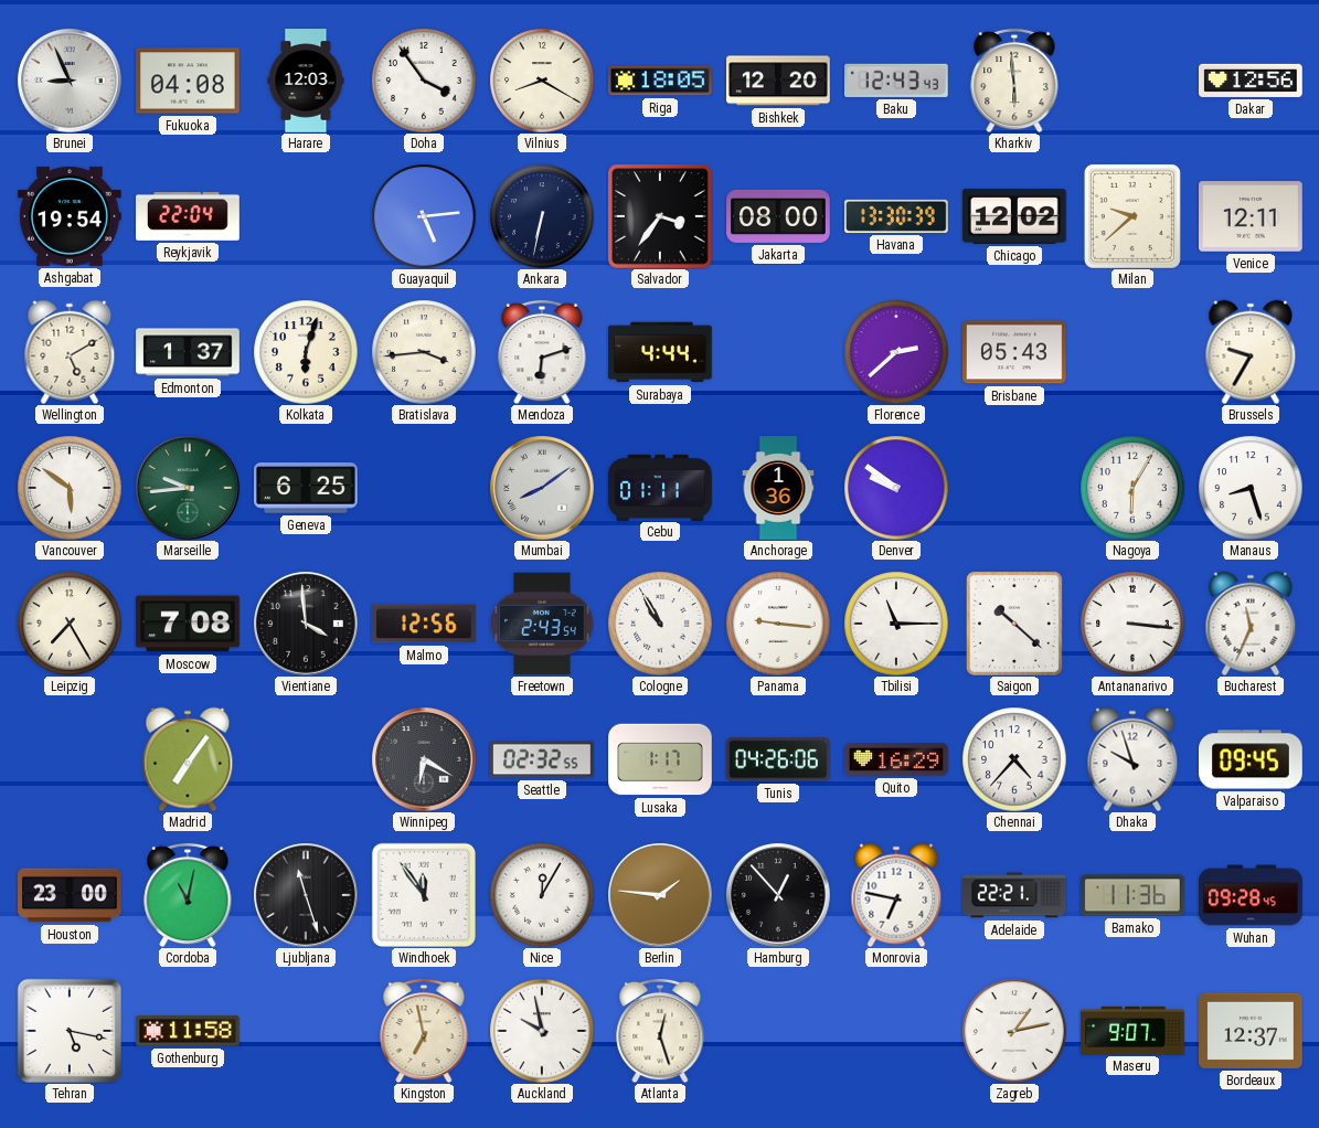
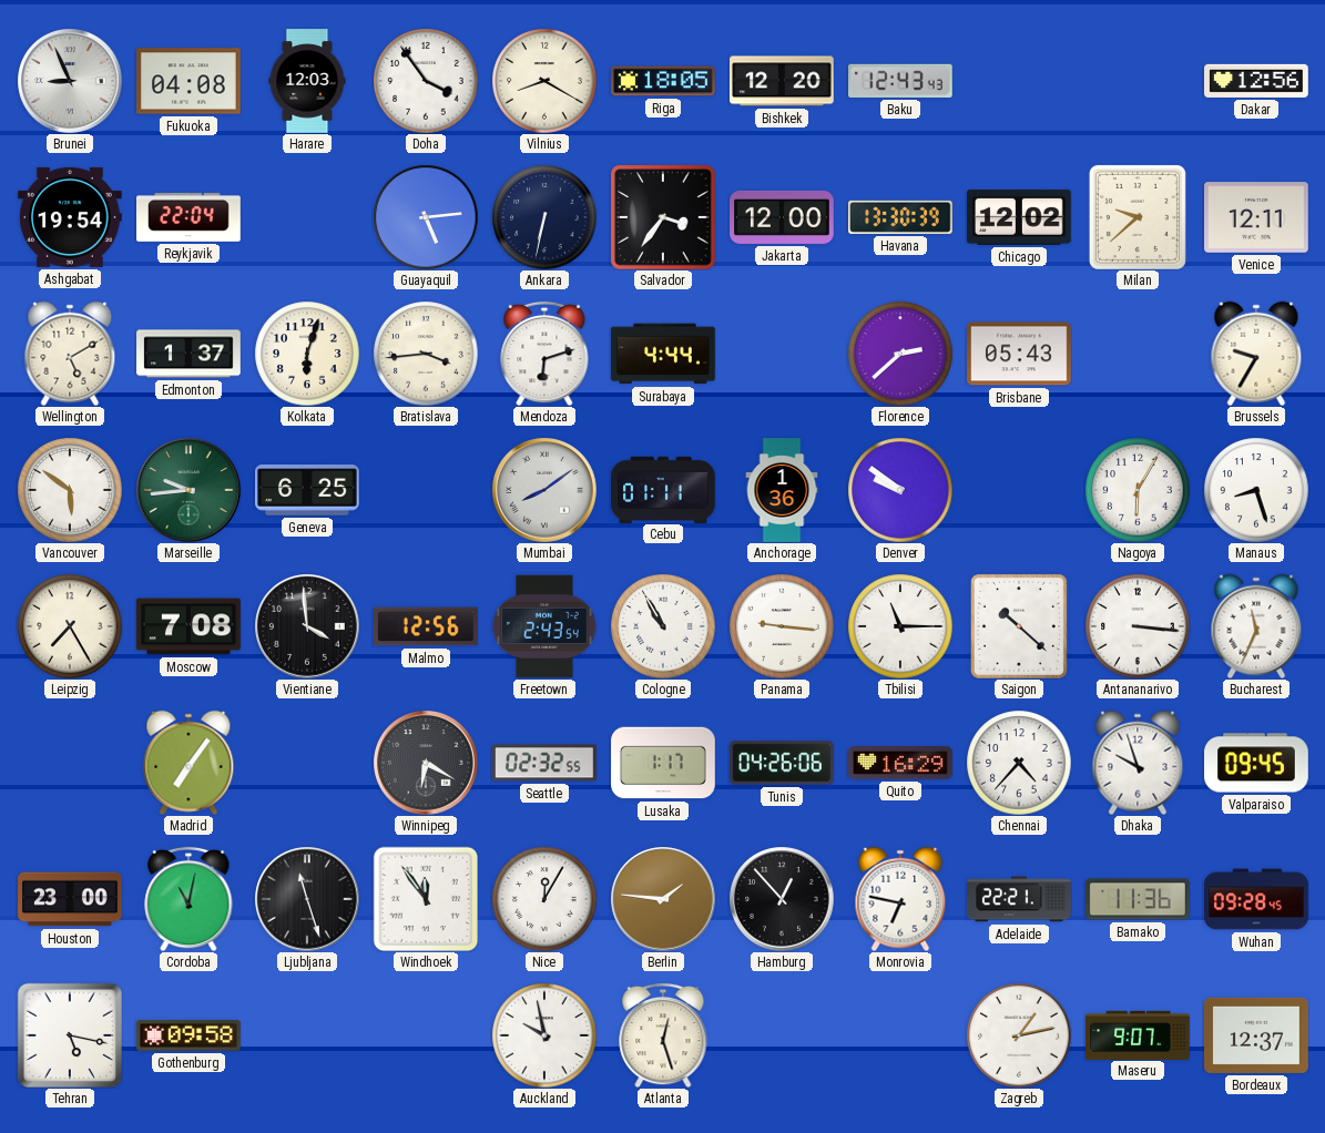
Kharkiv: 5:59 -> none
Jakarta: 08:00 -> 12:00
Gothenburg: 11:58 -> 09:58
Kingston: 6:58 -> none
